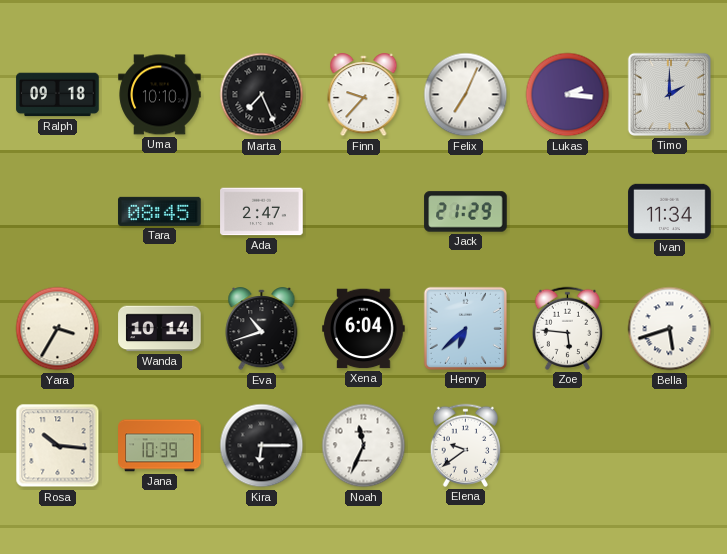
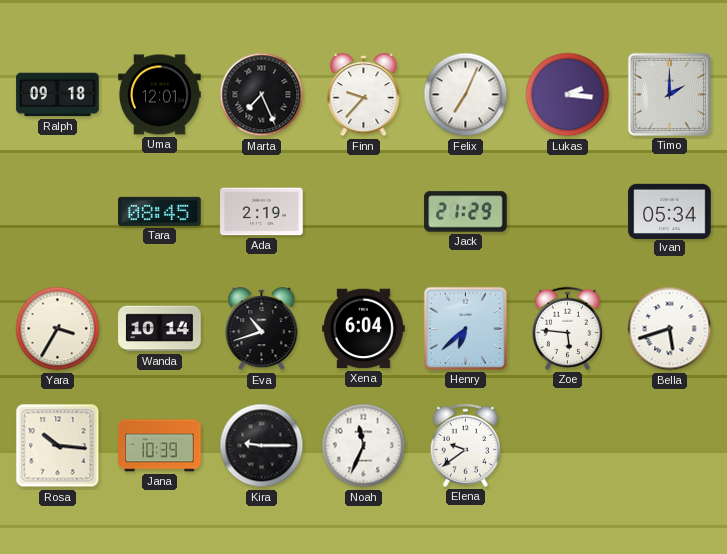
Uma: 10:10 -> 12:01
Ada: 2:47 -> 2:19
Ivan: 11:34 -> 05:34
Kira: 6:15 -> 9:15
